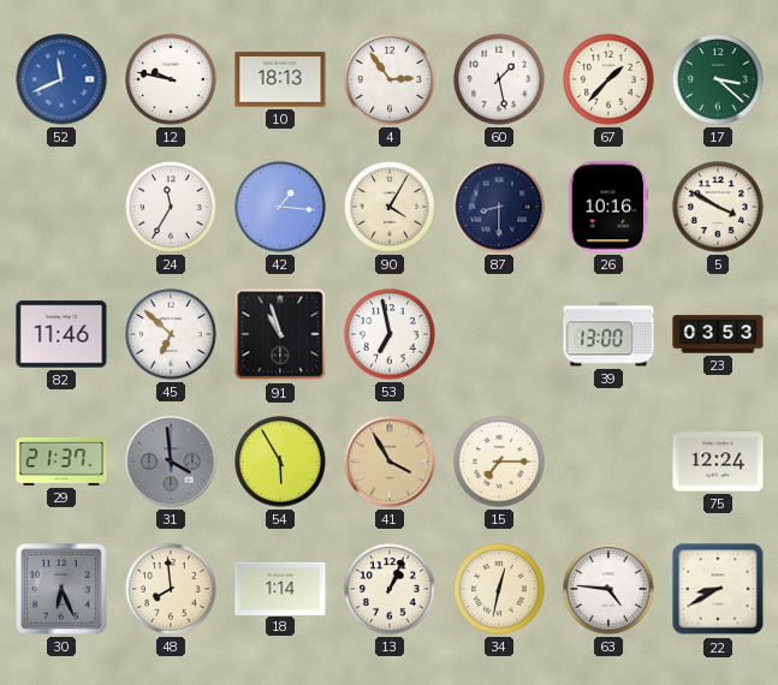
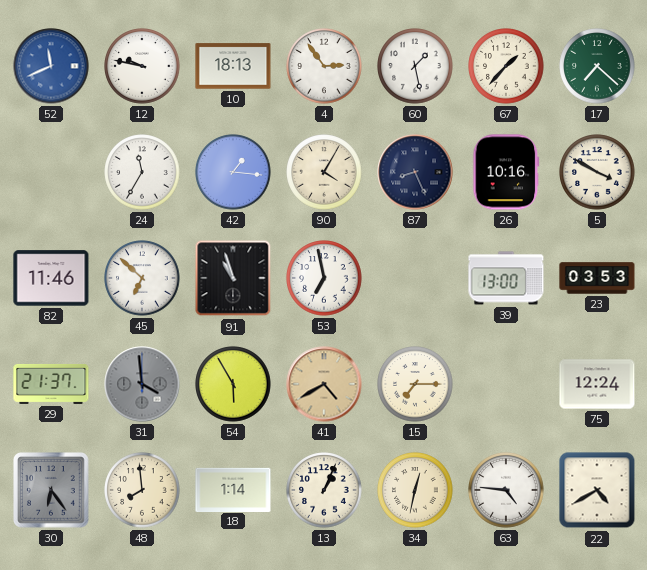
17: 3:22 -> 7:22
87: 8:30 -> 8:26
41: 3:55 -> 4:40
30: 6:26 -> 6:24
22: 8:40 -> 4:40
